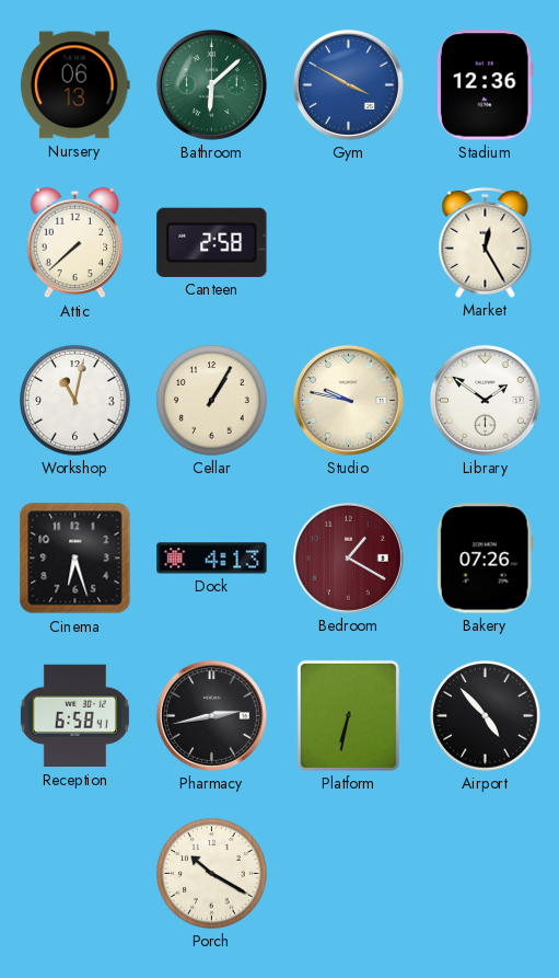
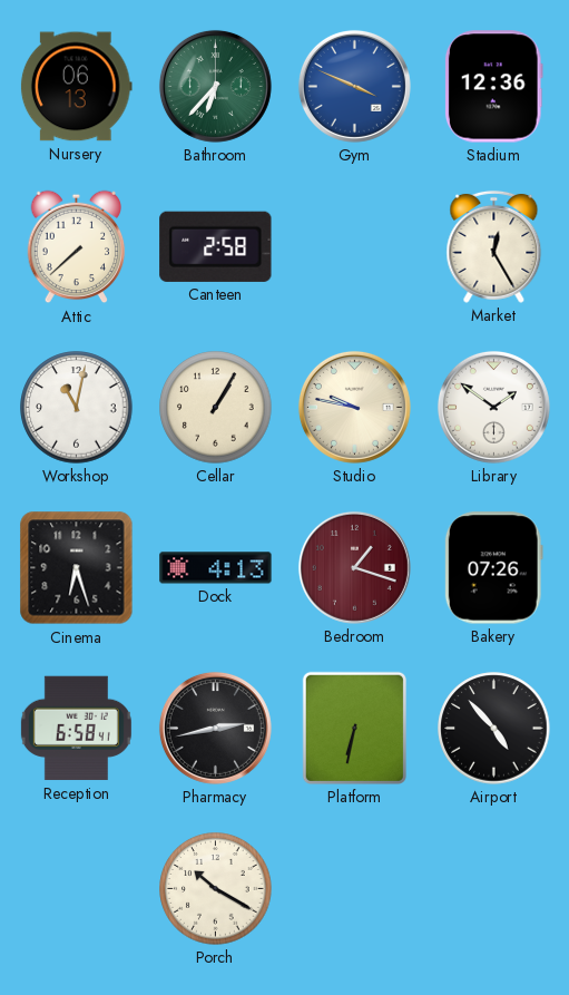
Bathroom: 6:08 -> 6:37
Gym: 3:50 -> 3:49
Bedroom: 1:20 -> 1:18
